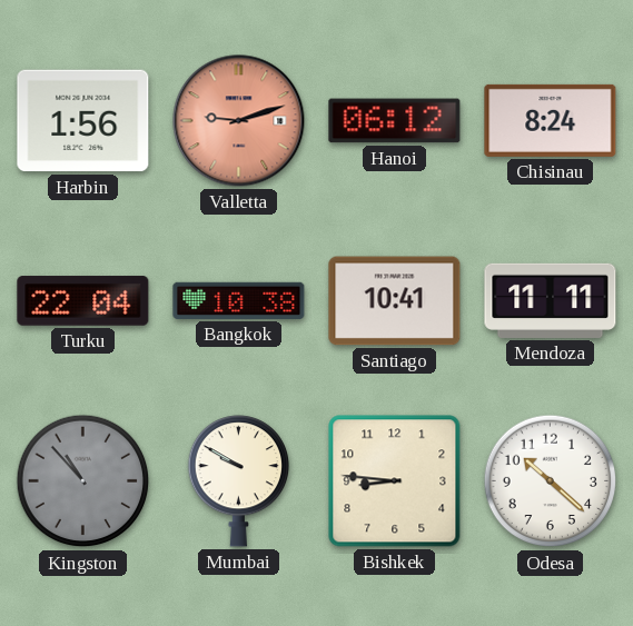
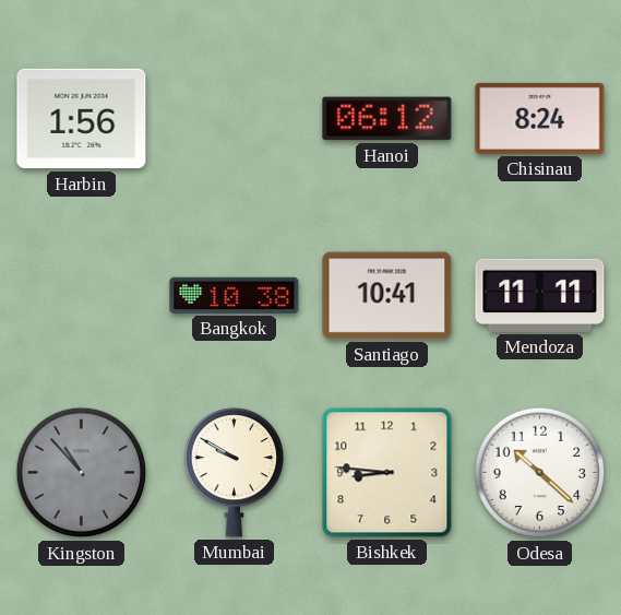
Valletta: 9:12 -> none
Turku: 22:04 -> none
